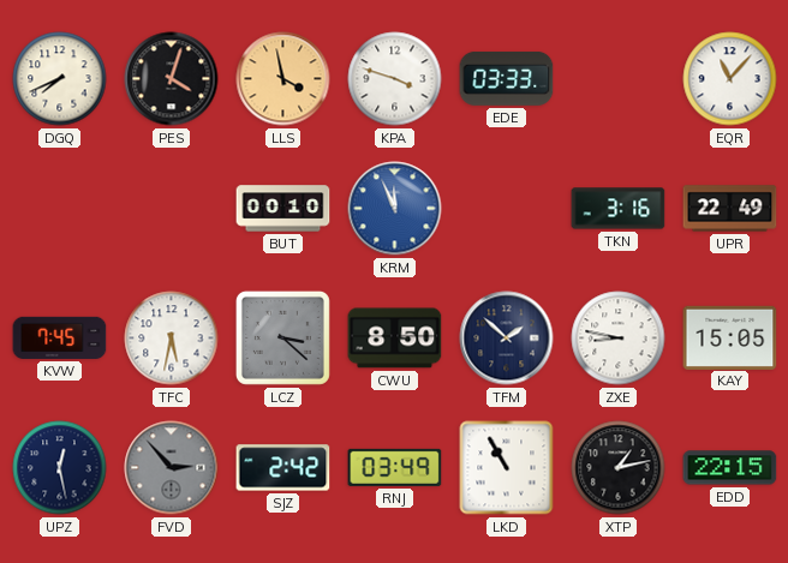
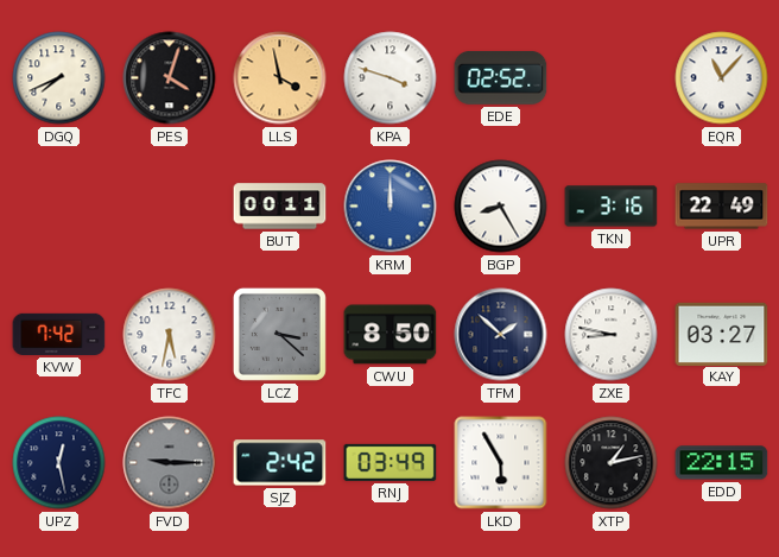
EDE: 03:33 -> 02:52
BUT: 00:10 -> 00:11
KRM: 11:56 -> 12:00
BGP: none -> 8:25
KVW: 7:45 -> 7:42
KAY: 15:05 -> 03:27
FVD: 2:53 -> 9:15
LKD: 10:55 -> 5:55
